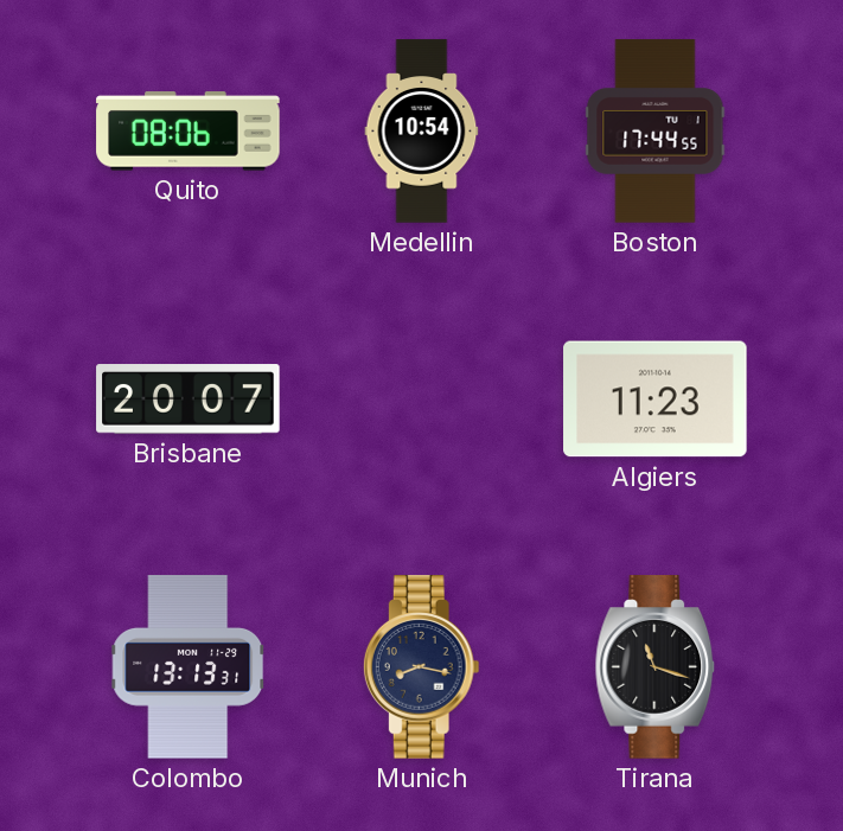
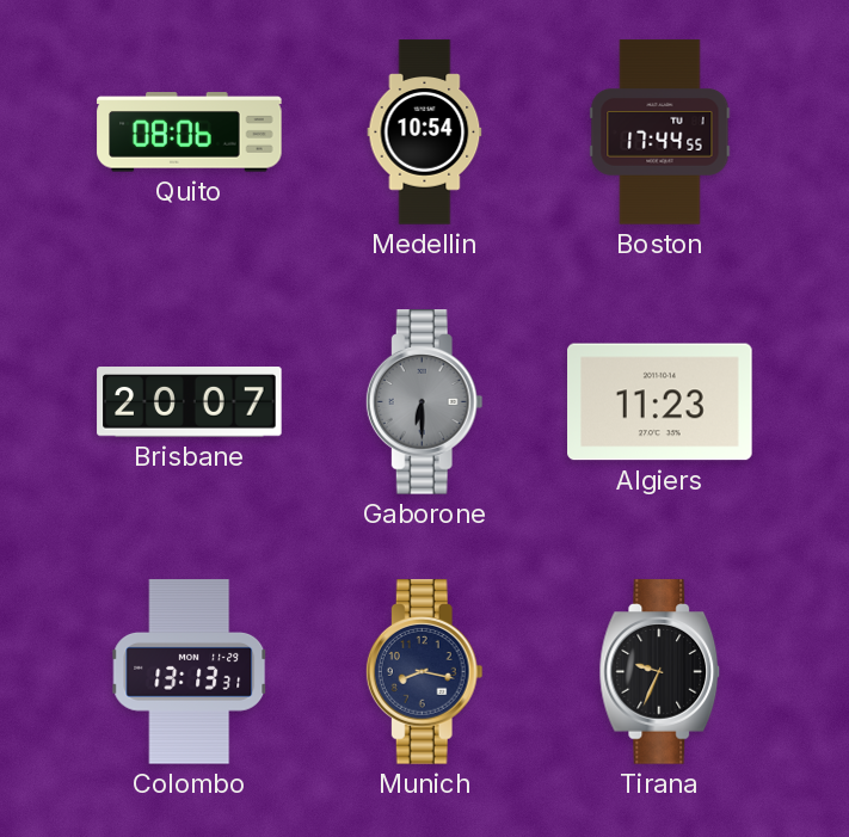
Gaborone: none -> 6:30
Tirana: 11:18 -> 9:34
